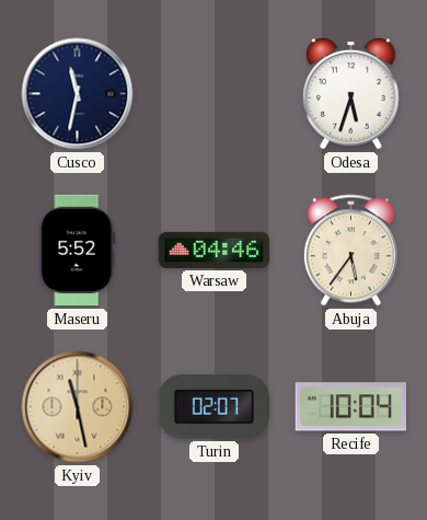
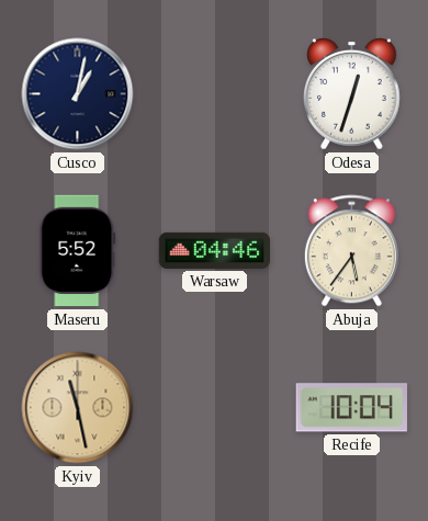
Cusco: 11:32 -> 1:02
Odesa: 5:33 -> 12:33
Turin: 02:07 -> none
